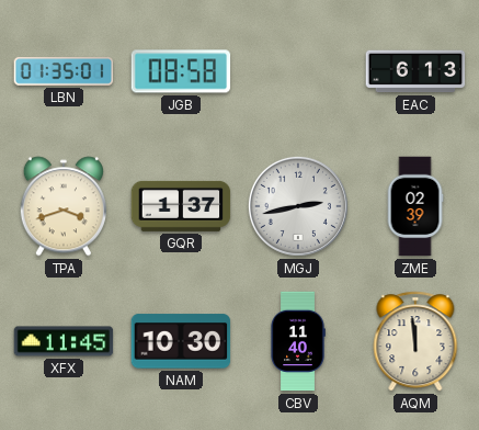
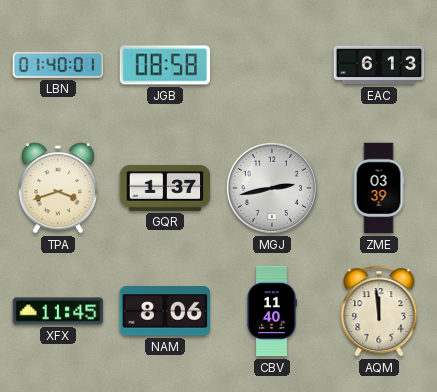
LBN: 01:35 -> 01:40
ZME: 02:39 -> 03:39
NAM: 10:30 -> 8:06
